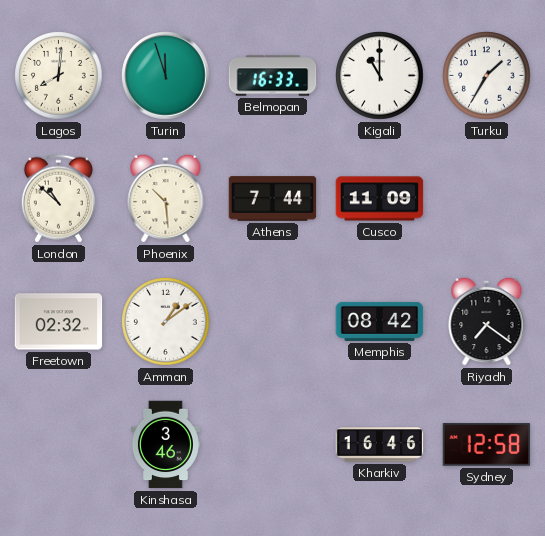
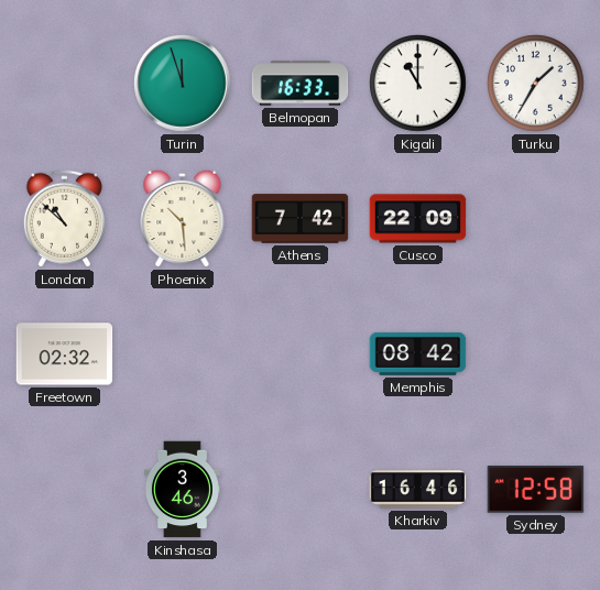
Lagos: 8:01 -> none
Athens: 7:44 -> 7:42
Cusco: 11:09 -> 22:09
Amman: 1:09 -> none
Riyadh: 7:21 -> none
